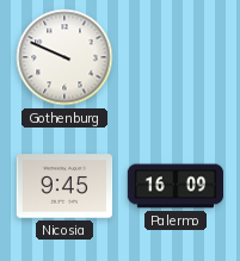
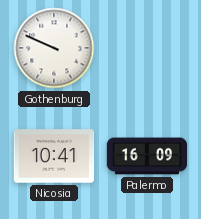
Nicosia: 9:45 -> 10:41
